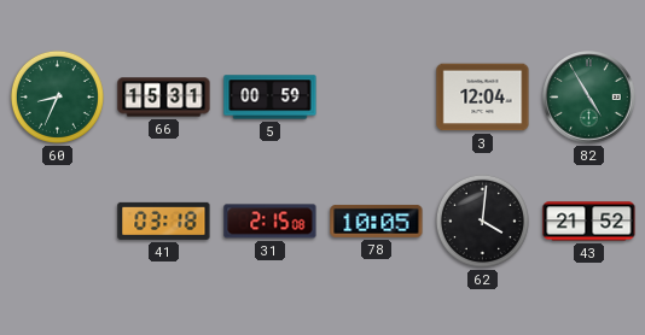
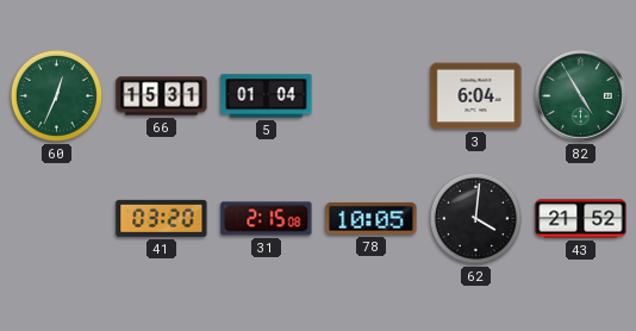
60: 8:34 -> 12:34
5: 00:59 -> 01:04
3: 12:04 -> 6:04
41: 03:18 -> 03:20
